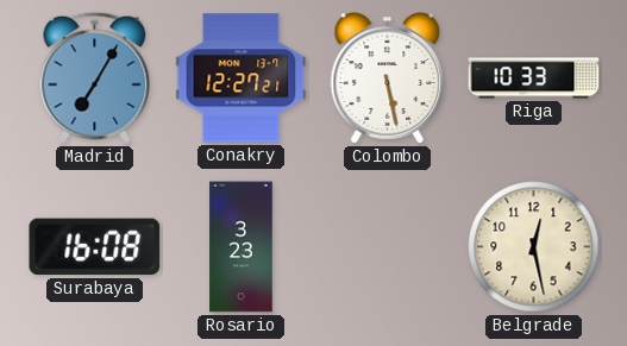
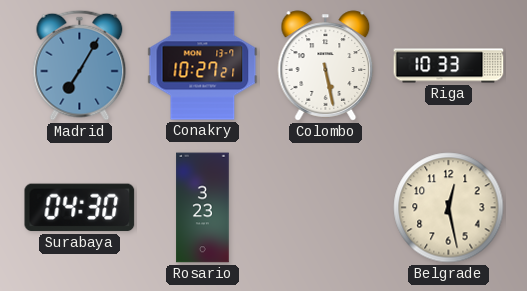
Conakry: 12:27 -> 10:27
Surabaya: 16:08 -> 04:30
